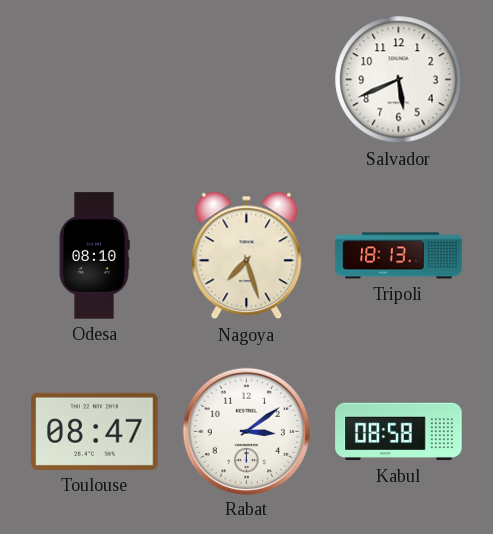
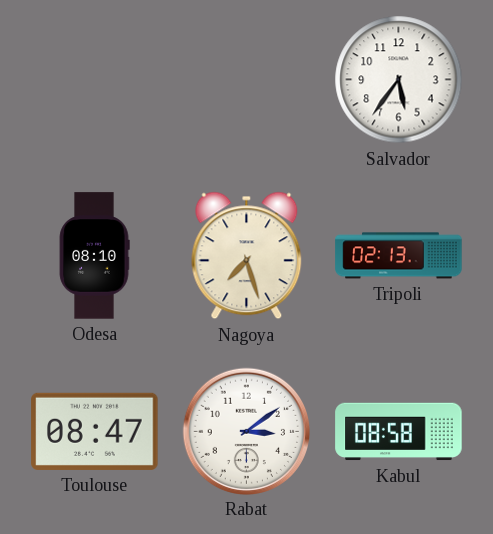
Salvador: 5:41 -> 5:36
Tripoli: 18:13 -> 02:13
